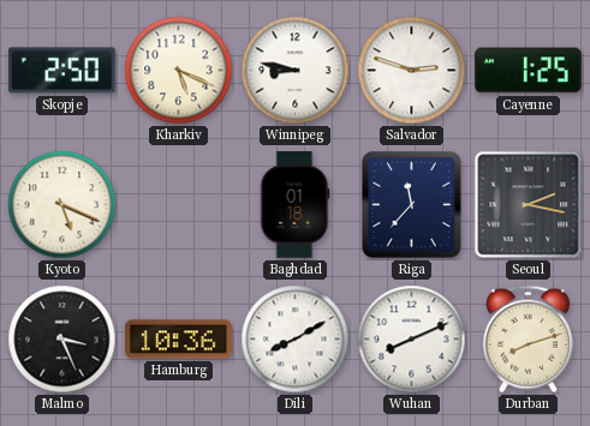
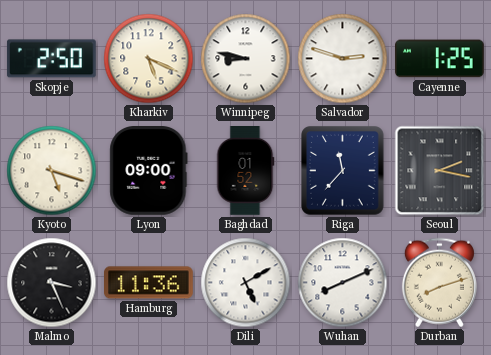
Kyoto: 5:19 -> 5:18
Lyon: none -> 09:00
Baghdad: 01:18 -> 01:52
Hamburg: 10:36 -> 11:36
Dili: 8:10 -> 5:10
